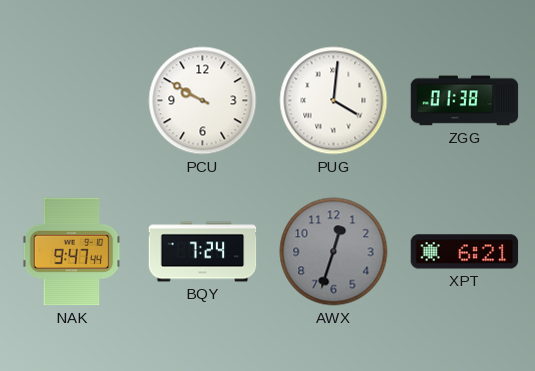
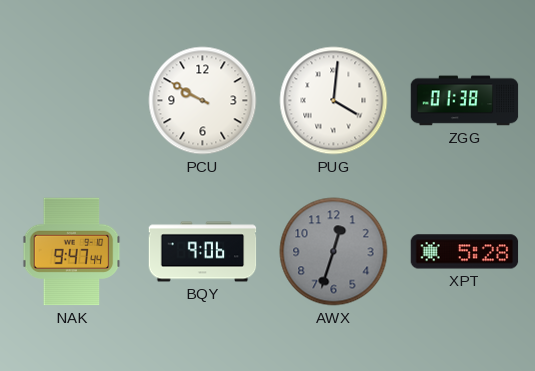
BQY: 7:24 -> 9:06
XPT: 6:21 -> 5:28
